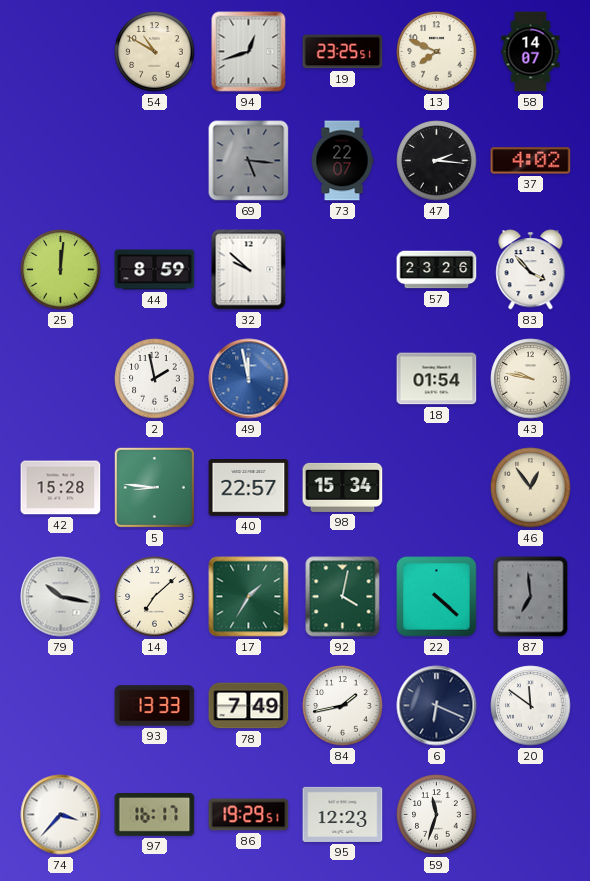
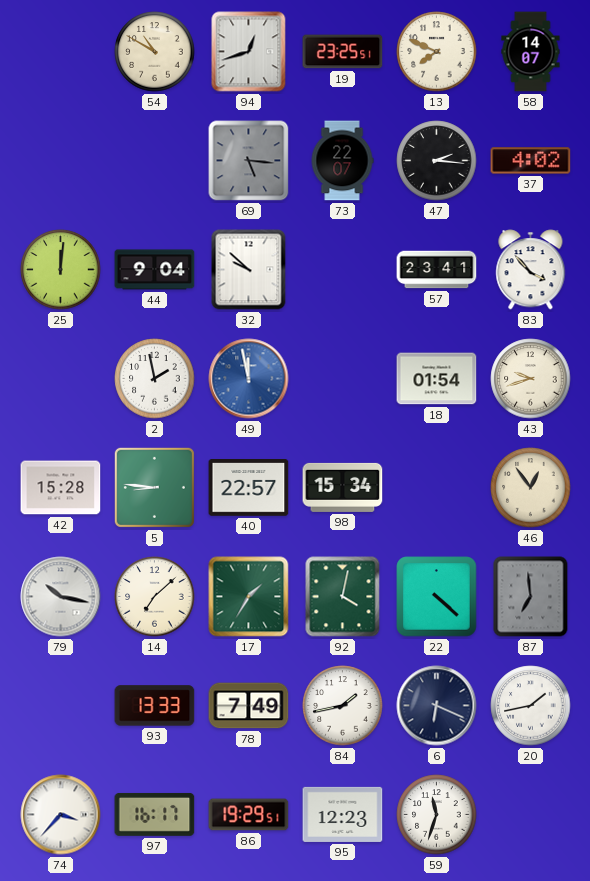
44: 8:59 -> 9:04
57: 23:26 -> 23:41
43: 9:47 -> 9:42
20: 11:51 -> 1:43
